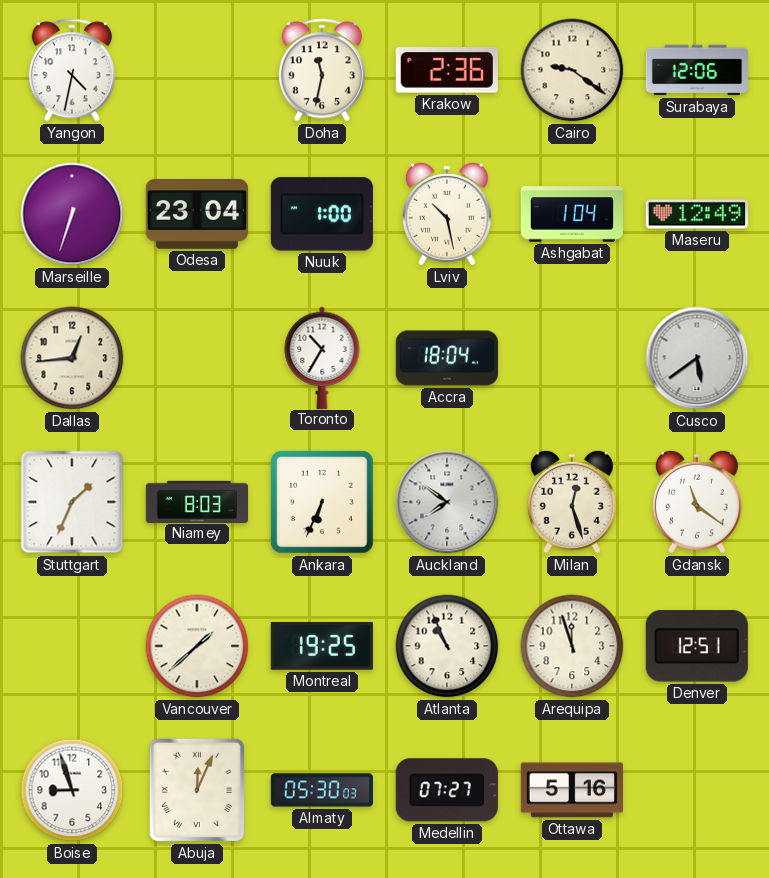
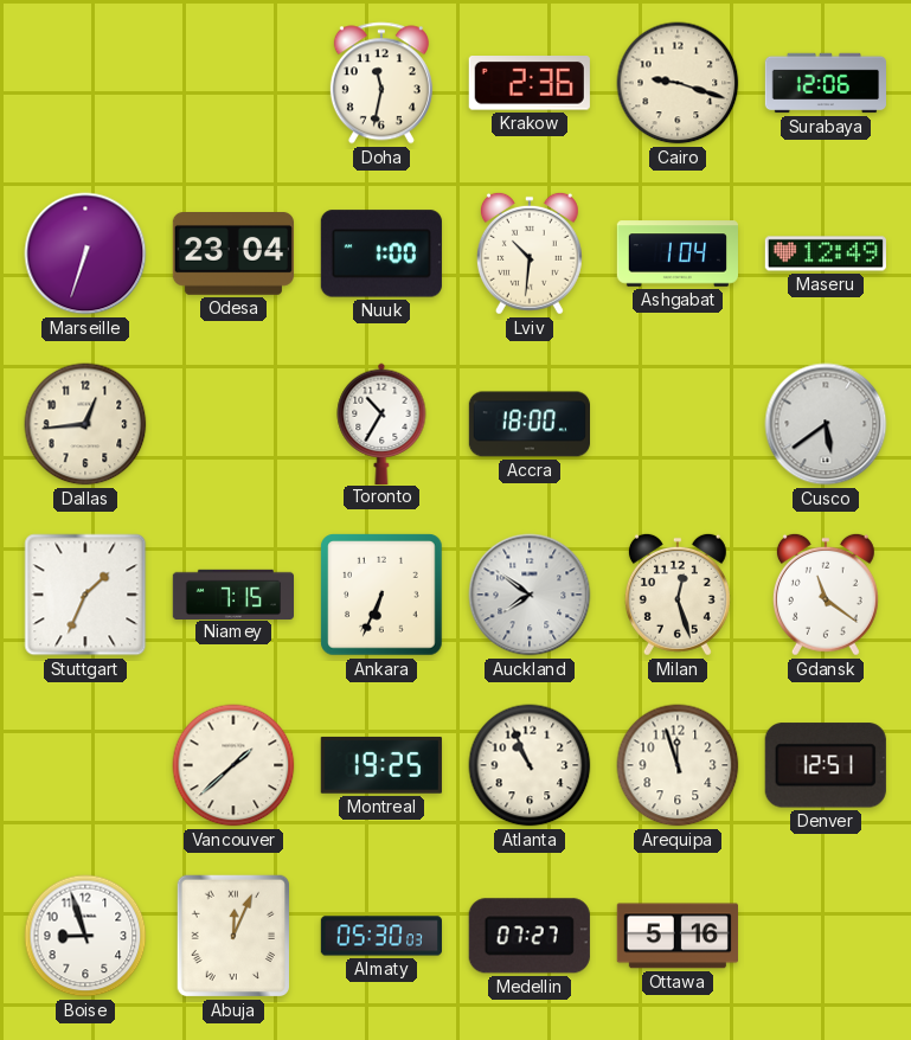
Yangon: 4:32 -> none
Cairo: 9:21 -> 9:18
Lviv: 10:28 -> 10:31
Accra: 18:04 -> 18:00
Niamey: 8:03 -> 7:15
